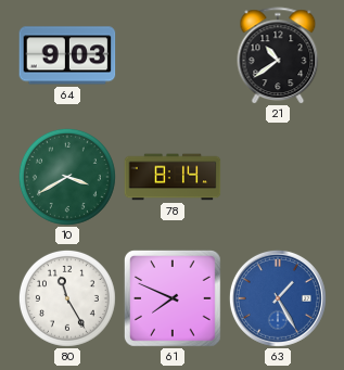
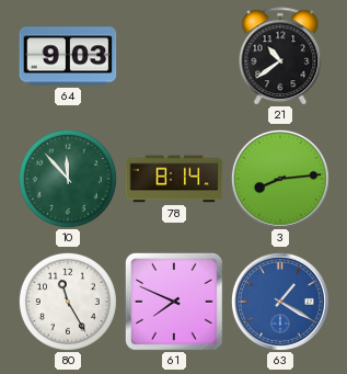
10: 3:40 -> 11:53
3: none -> 8:14
63: 1:25 -> 1:20
